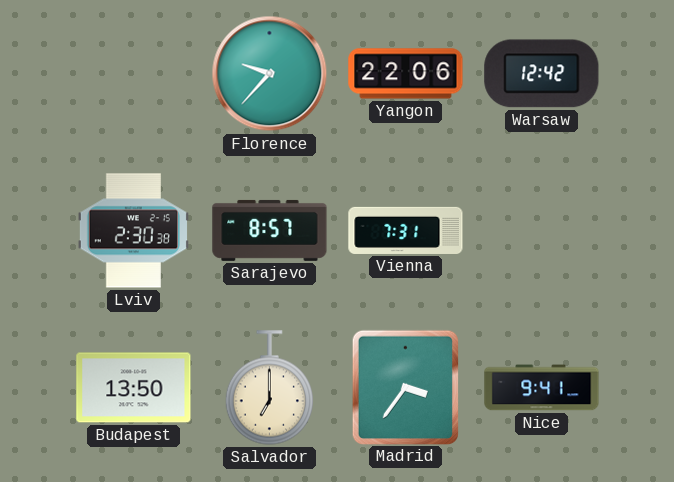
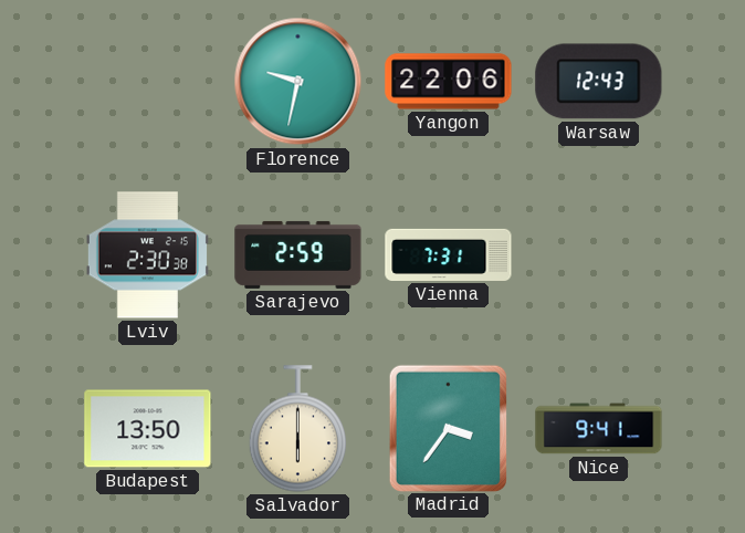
Florence: 9:37 -> 9:32
Warsaw: 12:42 -> 12:43
Sarajevo: 8:57 -> 2:59
Salvador: 7:00 -> 6:00
